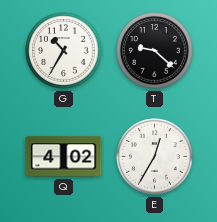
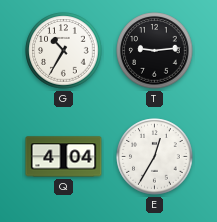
T: 9:22 -> 9:14
Q: 4:02 -> 4:04
